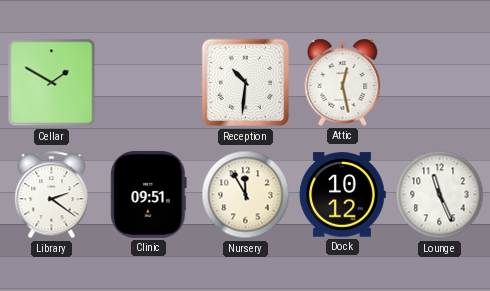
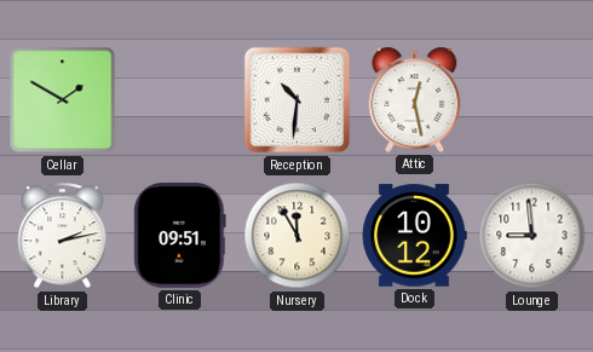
Library: 2:21 -> 2:13
Lounge: 11:26 -> 8:59
